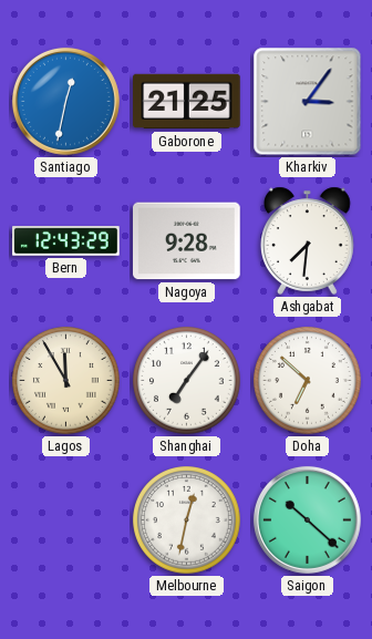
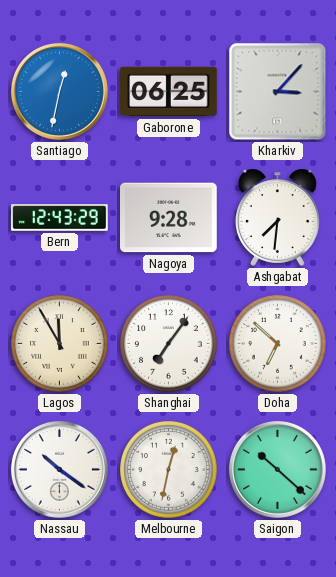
Gaborone: 21:25 -> 06:25
Kharkiv: 3:06 -> 3:07
Nassau: none -> 10:21
